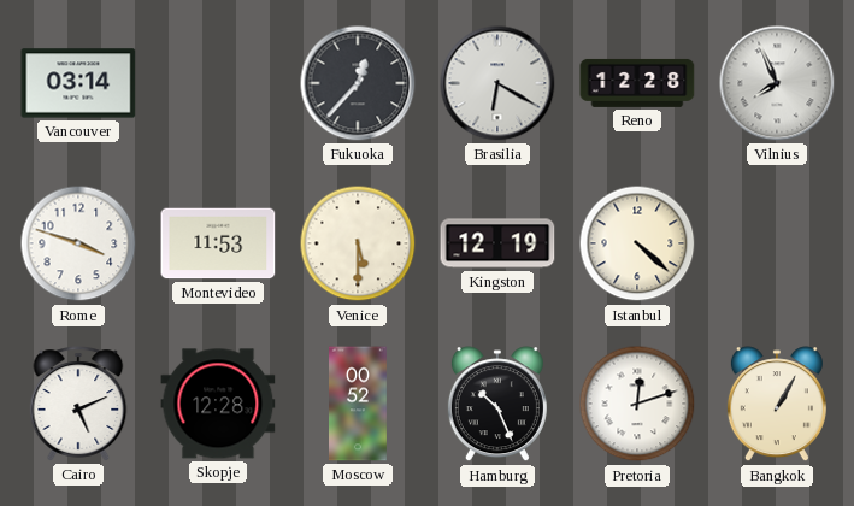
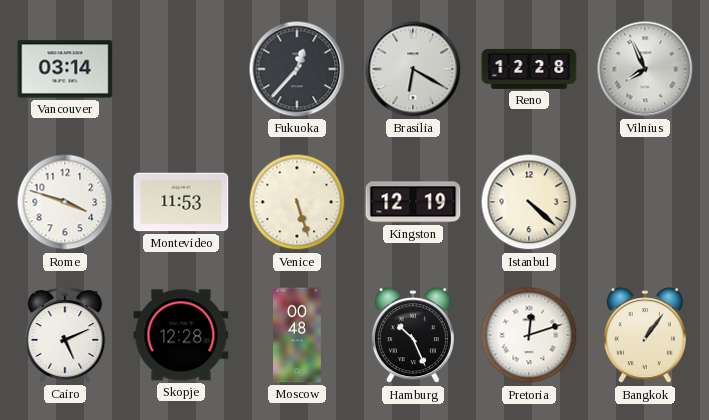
Venice: 5:30 -> 5:27
Moscow: 00:52 -> 00:48
Bangkok: 1:05 -> 1:06
